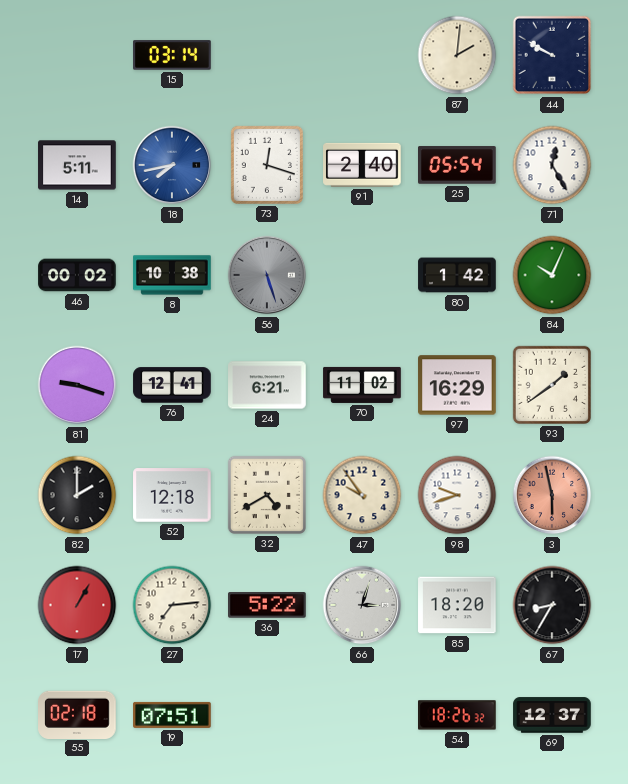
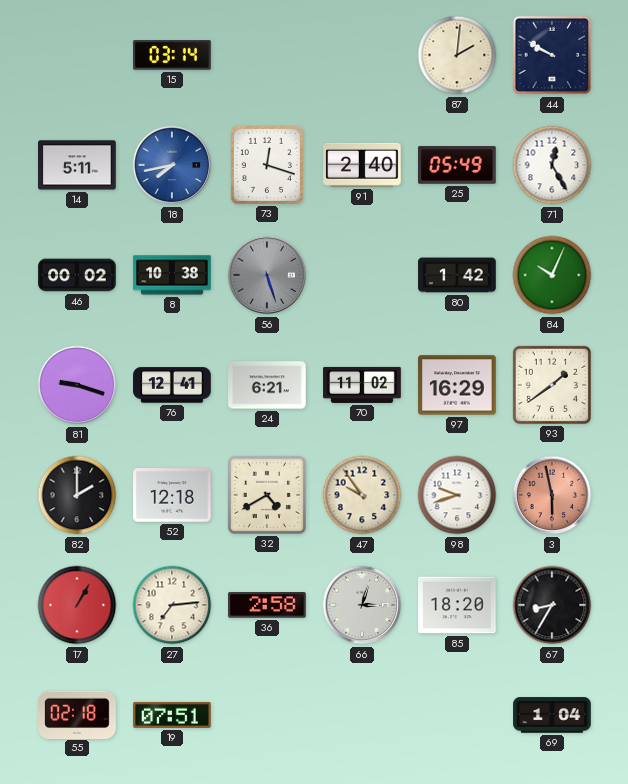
25: 05:54 -> 05:49
36: 5:22 -> 2:58
54: 18:26 -> none
69: 12:37 -> 1:04
